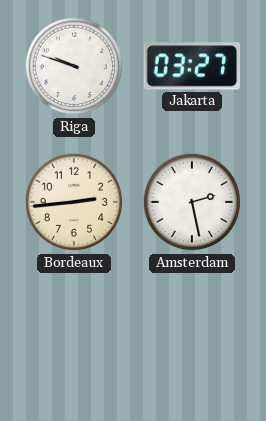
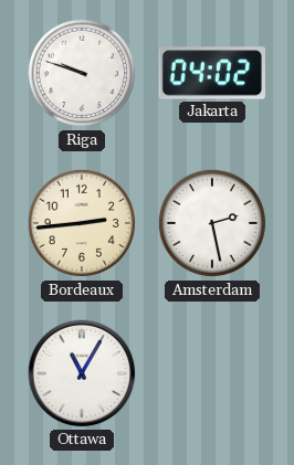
Jakarta: 03:27 -> 04:02
Ottawa: none -> 11:05
